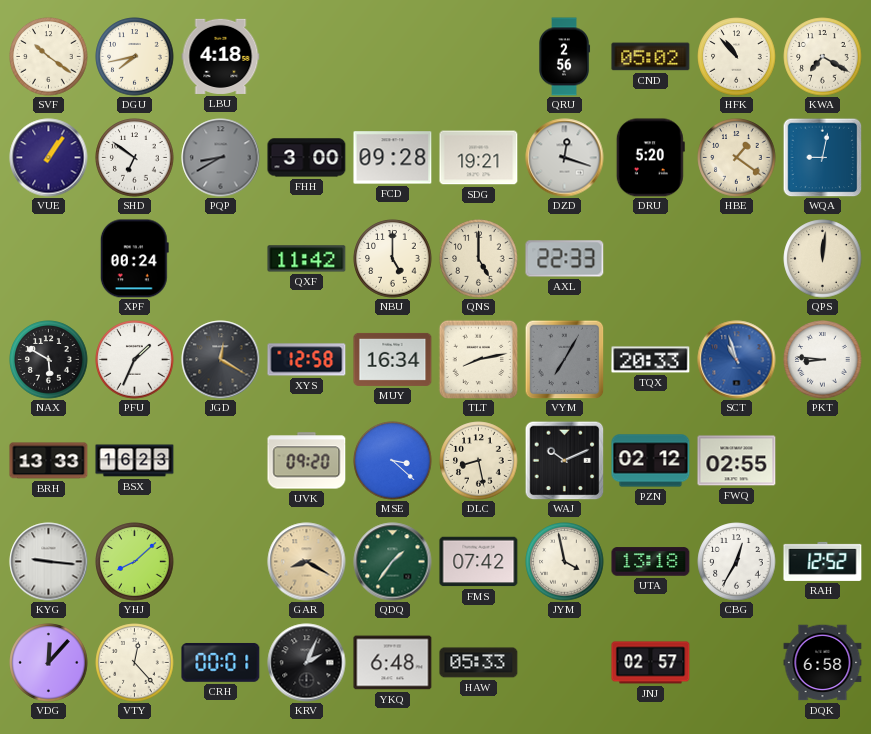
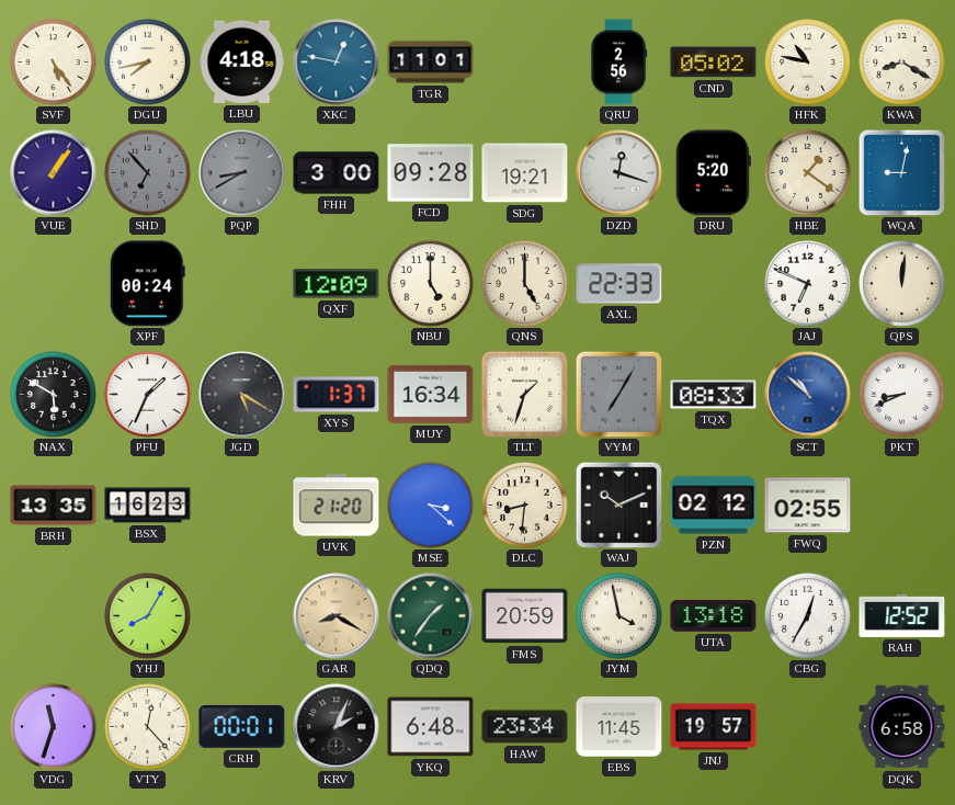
SVF: 10:21 -> 5:24
XKC: none -> 12:47
TGR: none -> 11:01
HFK: 10:53 -> 10:47
KWA: 7:20 -> 8:20
SHD: 6:51 -> 6:53
SHD dial: white -> grey
QXF: 11:42 -> 12:09
JAJ: none -> 6:49
JGD: 12:20 -> 5:20
XYS: 12:58 -> 1:37
TLT: 8:13 -> 1:33
TQX: 20:33 -> 08:33
SCT: 10:57 -> 10:52
PKT: 8:46 -> 8:41
BRH: 13:33 -> 13:35
UVK: 09:20 -> 21:20
DLC: 8:28 -> 8:31
KYG: 9:16 -> none
YHJ: 8:08 -> 8:05
FMS: 07:42 -> 20:59
VDG: 12:07 -> 11:33
HAW: 05:33 -> 23:34
EBS: none -> 11:45
JNJ: 02:57 -> 19:57
